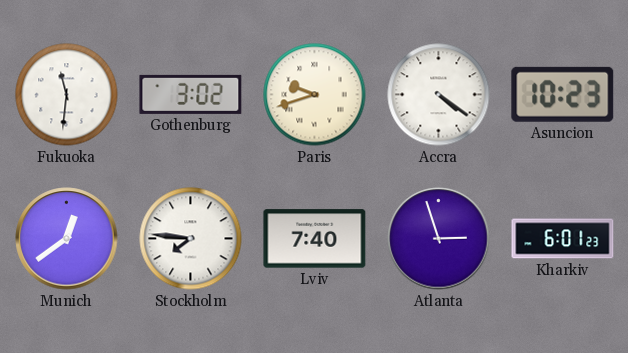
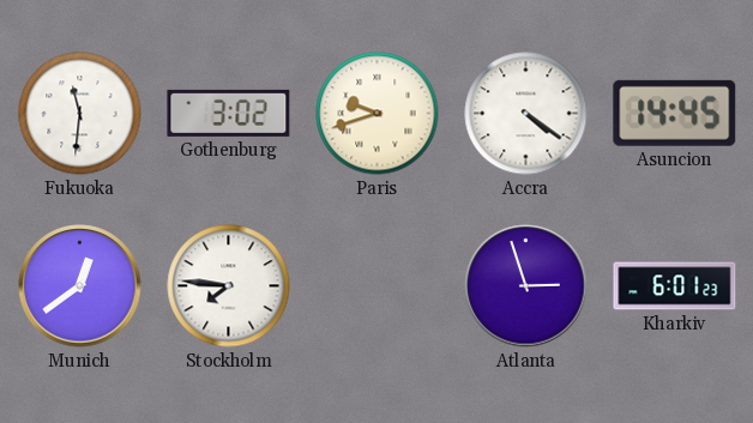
Asuncion: 10:23 -> 14:45
Lviv: 7:40 -> none
